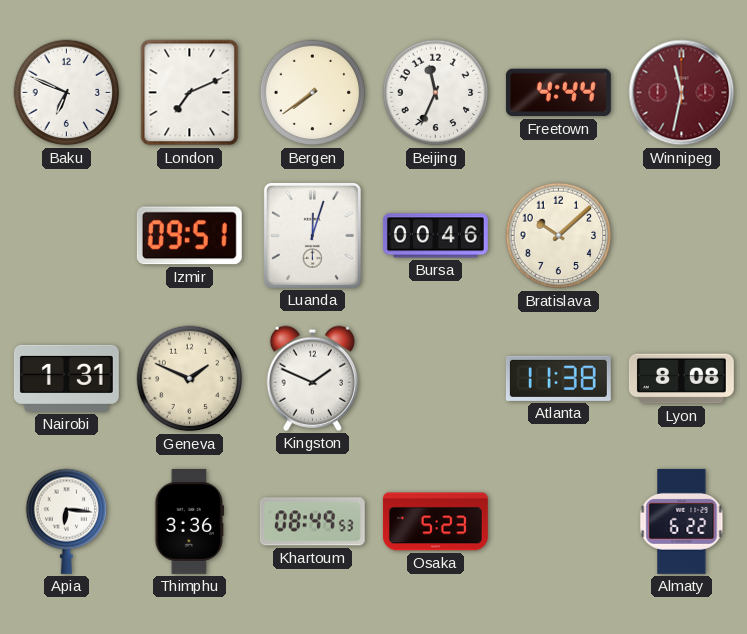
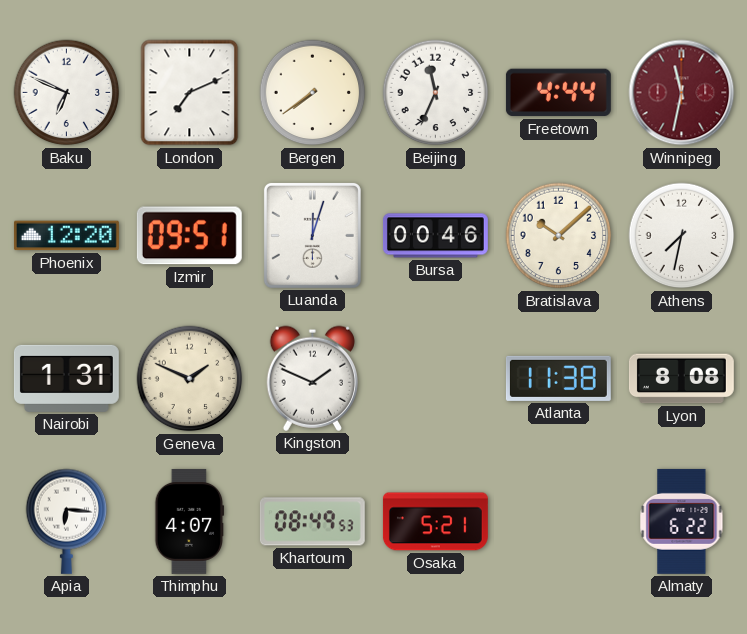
Phoenix: none -> 12:20
Athens: none -> 7:32
Thimphu: 3:36 -> 4:07
Osaka: 5:23 -> 5:21
